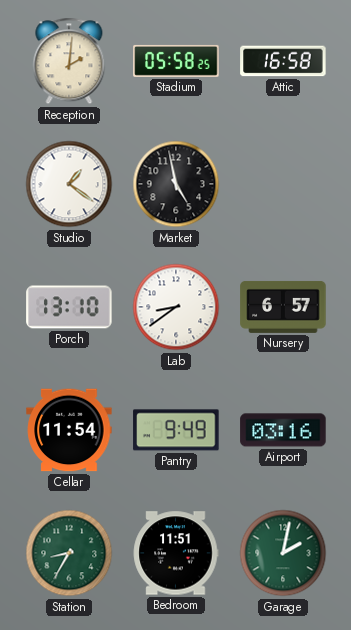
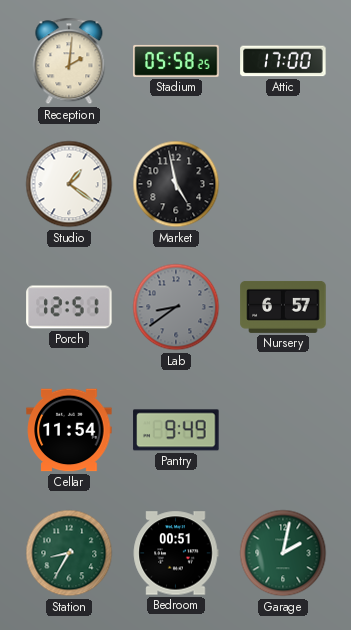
Attic: 16:58 -> 17:00
Porch: 13:10 -> 12:51
Lab dial: white -> grey
Airport: 03:16 -> none
Bedroom: 11:51 -> 00:51
